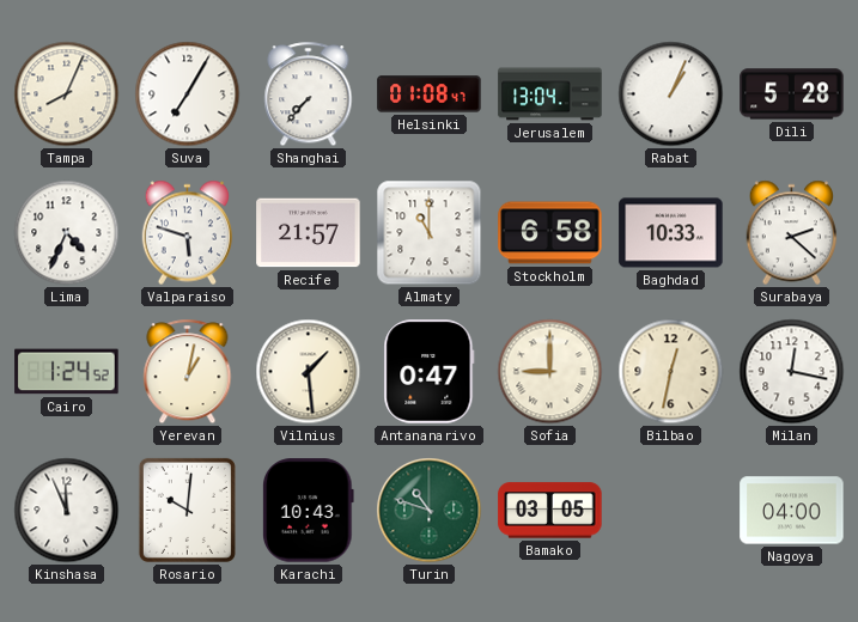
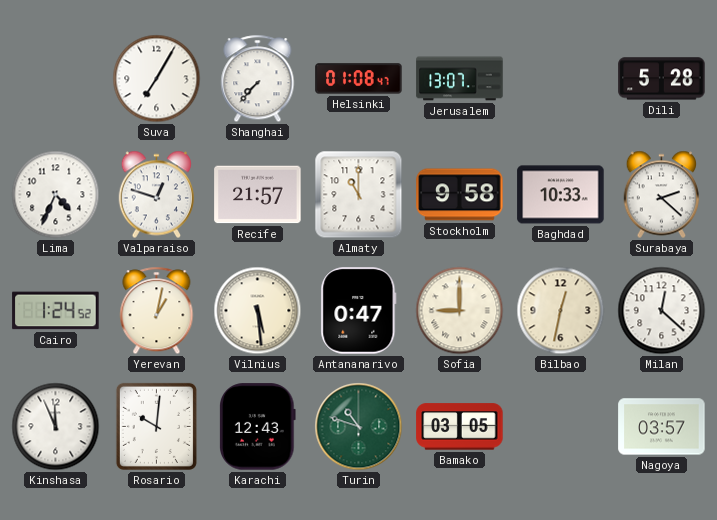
Tampa: 8:04 -> none
Jerusalem: 13:04 -> 13:07
Rabat: 1:04 -> none
Valparaiso: 5:48 -> 12:48
Stockholm: 6:58 -> 9:58
Vilnius: 1:29 -> 5:29
Milan: 12:17 -> 12:22
Karachi: 10:43 -> 12:43
Nagoya: 04:00 -> 03:57
